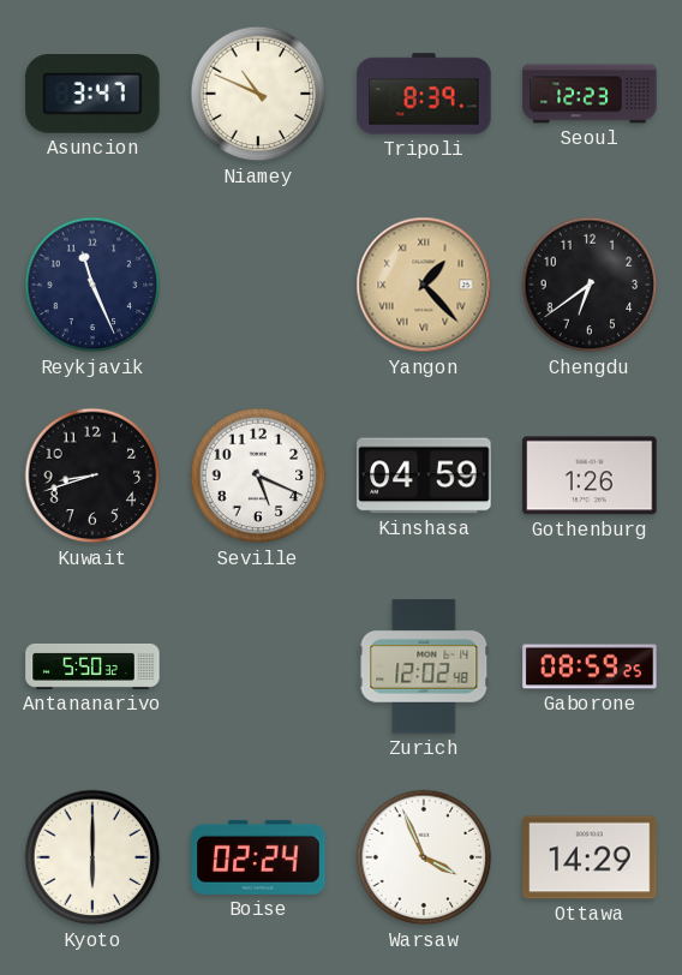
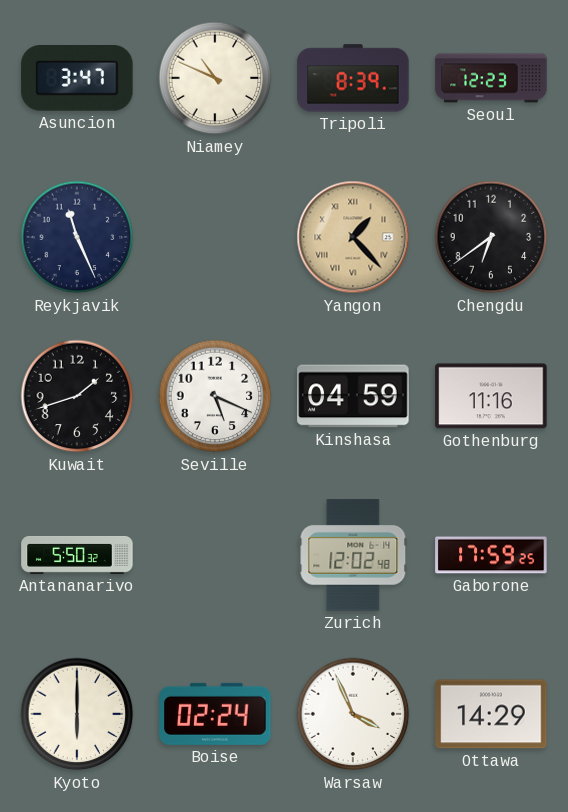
Kuwait: 8:42 -> 1:42
Gothenburg: 1:26 -> 11:16
Gaborone: 08:59 -> 17:59
